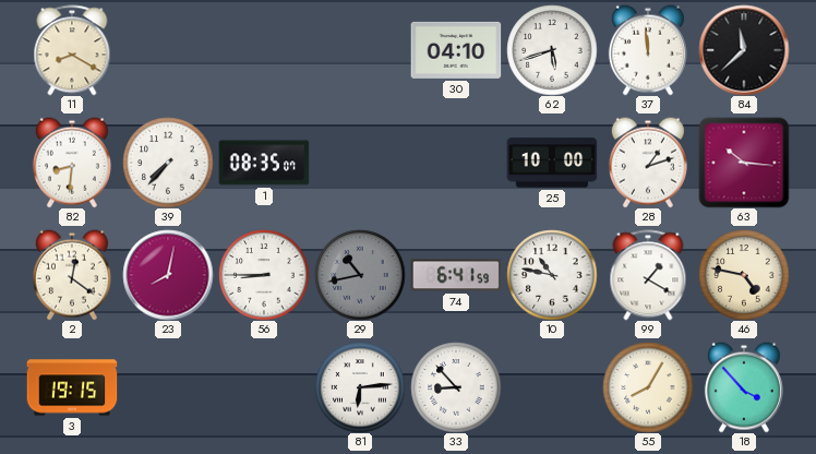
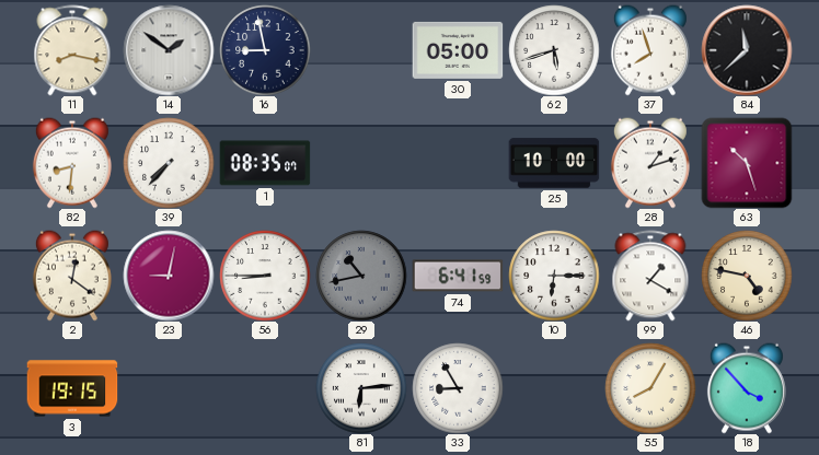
11: 8:20 -> 8:17
14: none -> 1:51
16: none -> 8:58
30: 04:10 -> 05:00
37: 11:59 -> 7:57
63: 10:16 -> 10:27
23: 8:02 -> 9:02
10: 10:47 -> 6:15
33: 8:53 -> 8:55
